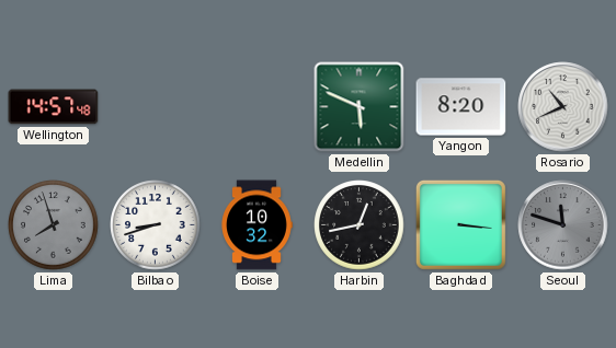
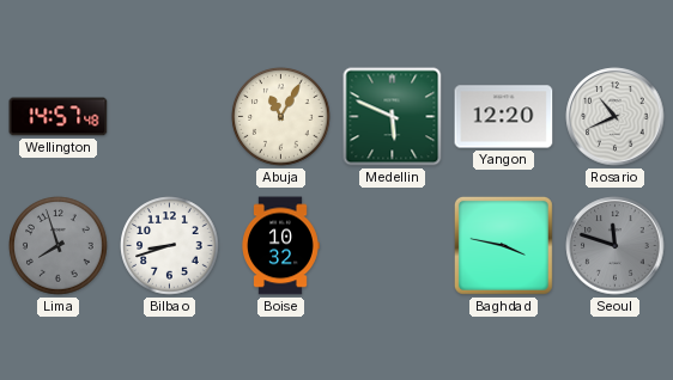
Abuja: none -> 11:05
Yangon: 8:20 -> 12:20
Harbin: 12:43 -> none
Baghdad: 3:16 -> 3:47
